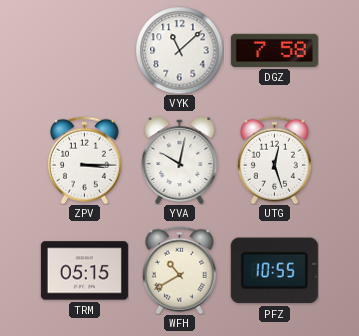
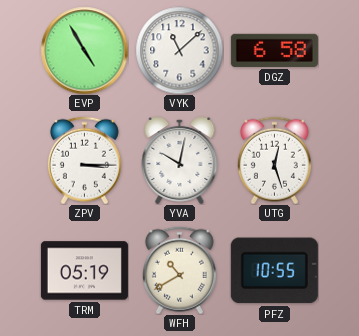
EVP: none -> 4:55
DGZ: 7:58 -> 6:58
TRM: 05:15 -> 05:19
